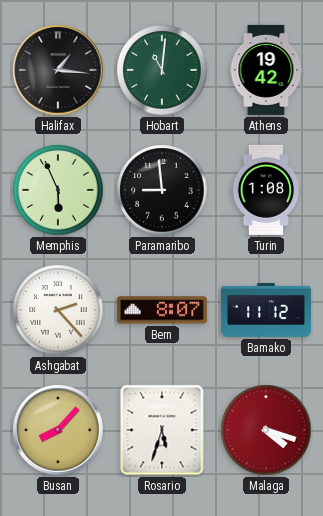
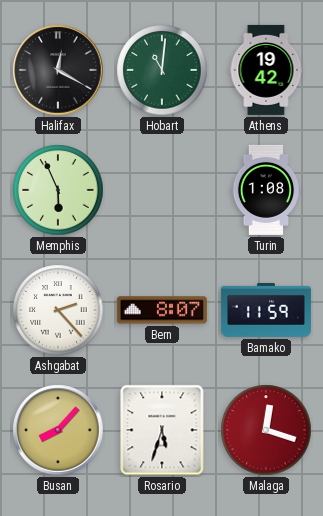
Halifax: 1:16 -> 12:20
Paramaribo: 8:59 -> none
Bamako: 11:12 -> 11:59
Malaga: 4:18 -> 12:18
